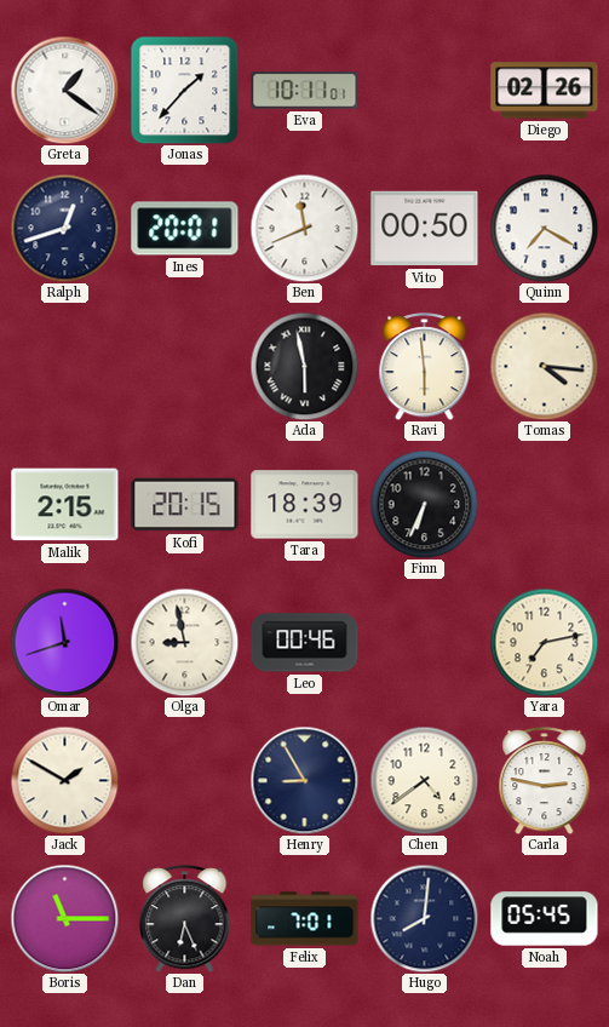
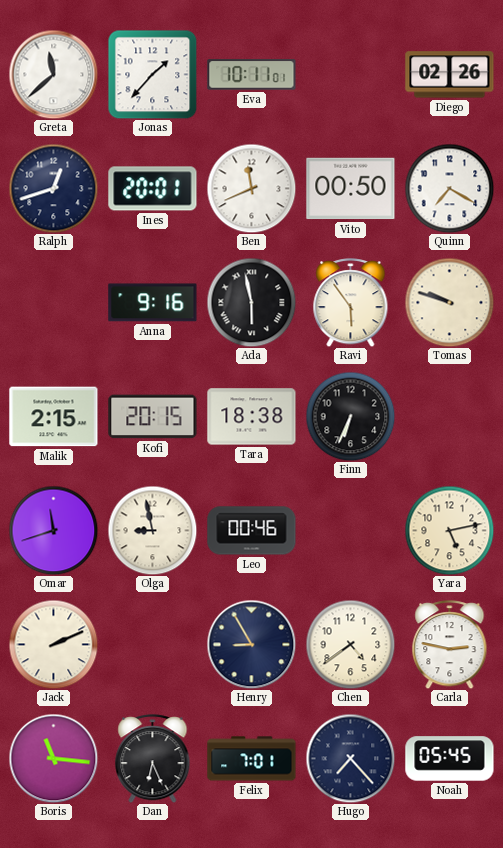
Greta: 1:21 -> 11:38
Anna: none -> 9:16
Ravi: 5:59 -> 5:54
Tomas: 4:16 -> 9:48
Tara: 18:39 -> 18:38
Yara: 7:13 -> 5:13
Jack: 1:50 -> 2:11
Boris: 11:15 -> 11:16
Hugo: 8:01 -> 7:23
